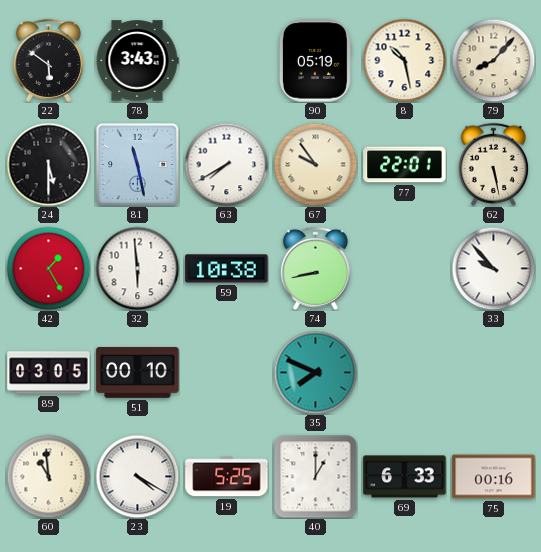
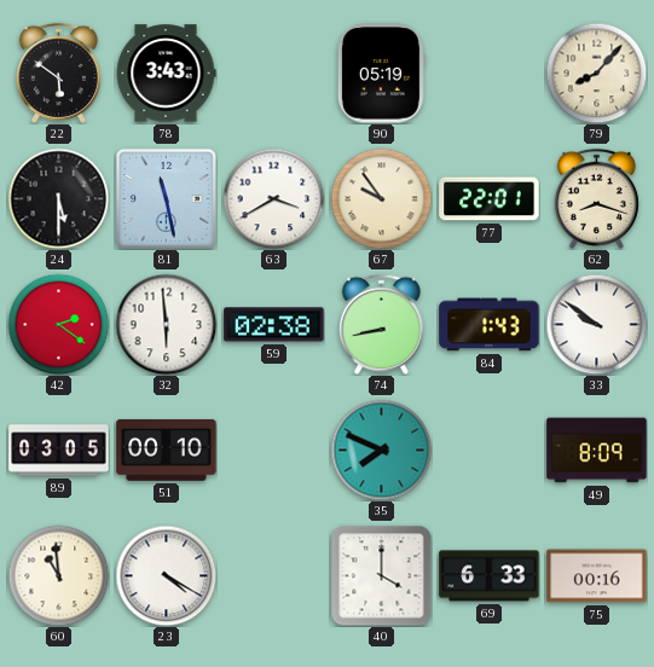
8: 10:28 -> none
63: 7:40 -> 3:40
62: 5:28 -> 8:18
42: 1:25 -> 2:21
59: 10:38 -> 02:38
84: none -> 1:43
33: 9:53 -> 9:51
49: none -> 8:09
19: 5:25 -> none
40: 1:00 -> 4:00
